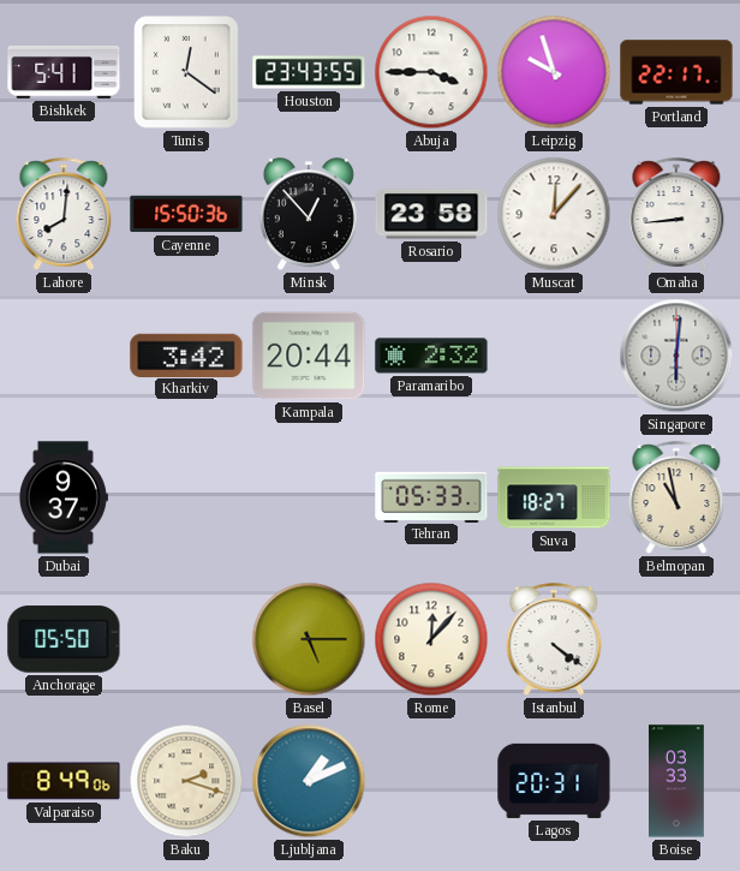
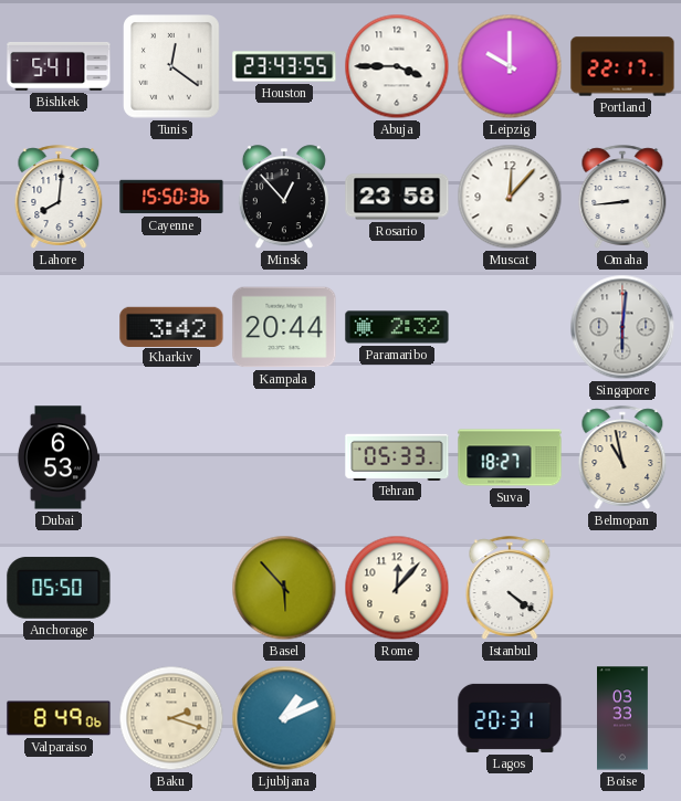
Leipzig: 9:57 -> 10:00
Dubai: 9:37 -> 6:53
Basel: 5:15 -> 5:53
